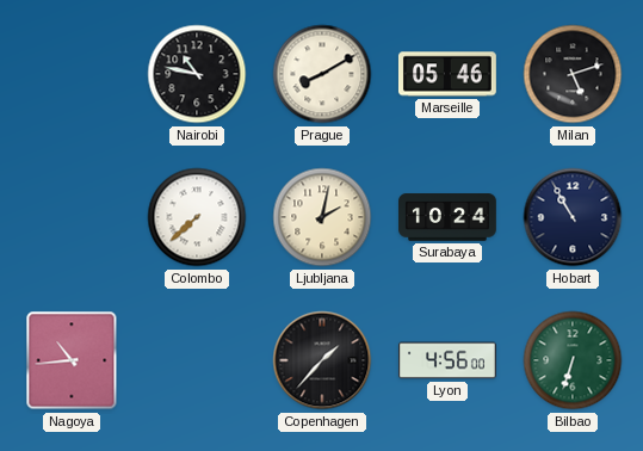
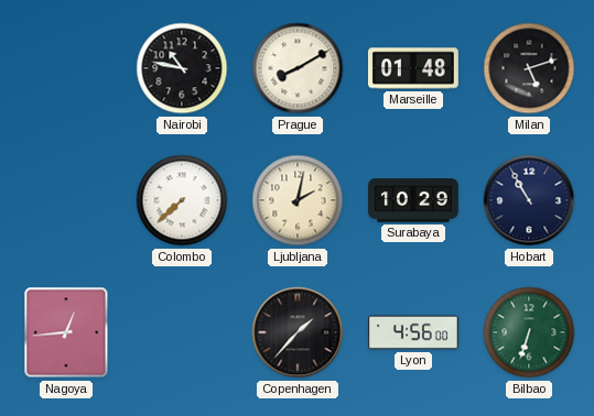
Marseille: 05:46 -> 01:48
Surabaya: 10:24 -> 10:29
Nagoya: 10:44 -> 12:44
